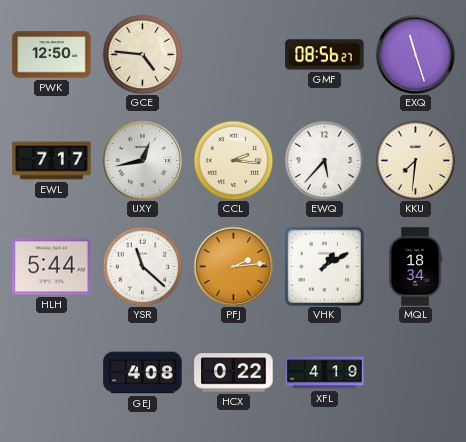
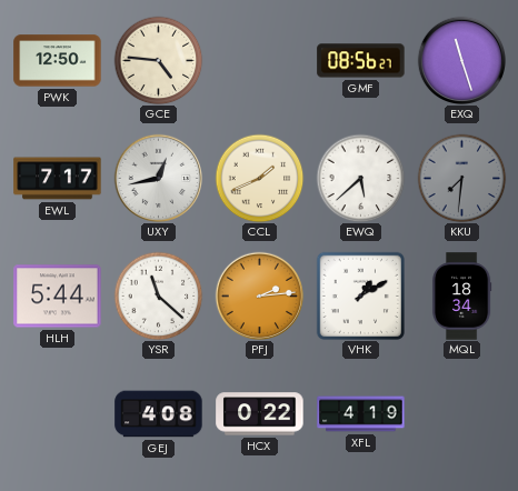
CCL: 2:16 -> 1:41
EWQ: 5:37 -> 5:38
KKU dial: cream -> grey
